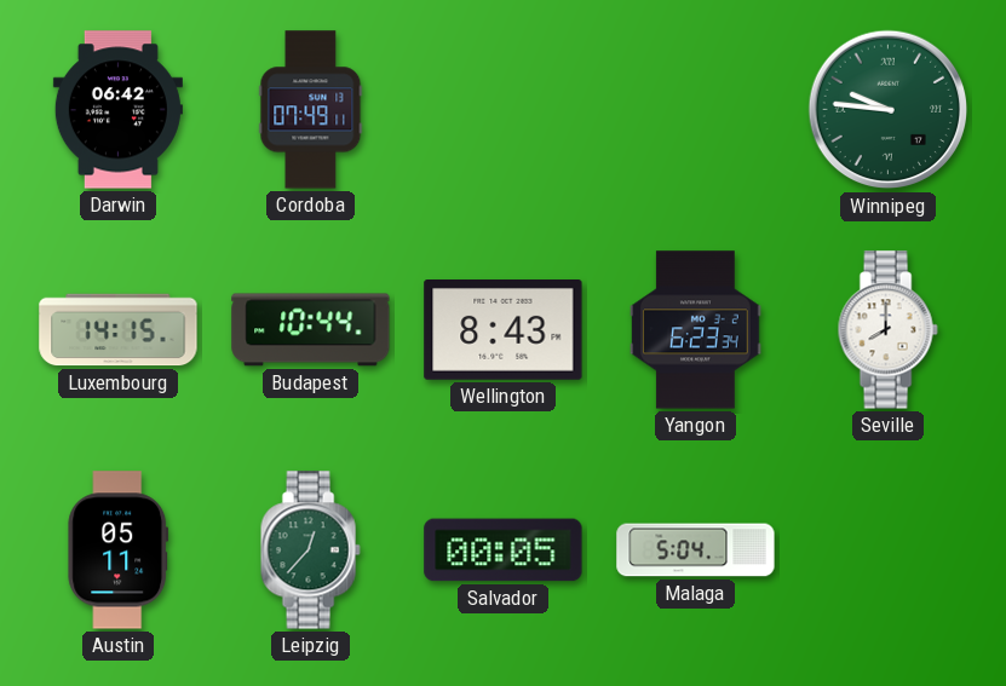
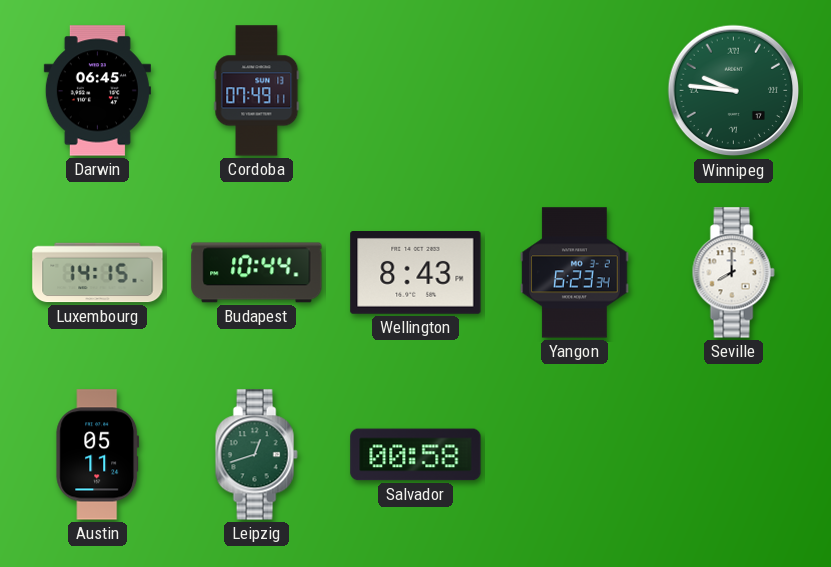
Darwin: 06:42 -> 06:45
Leipzig: 12:37 -> 12:42
Salvador: 00:05 -> 00:58
Malaga: 5:04 -> none
